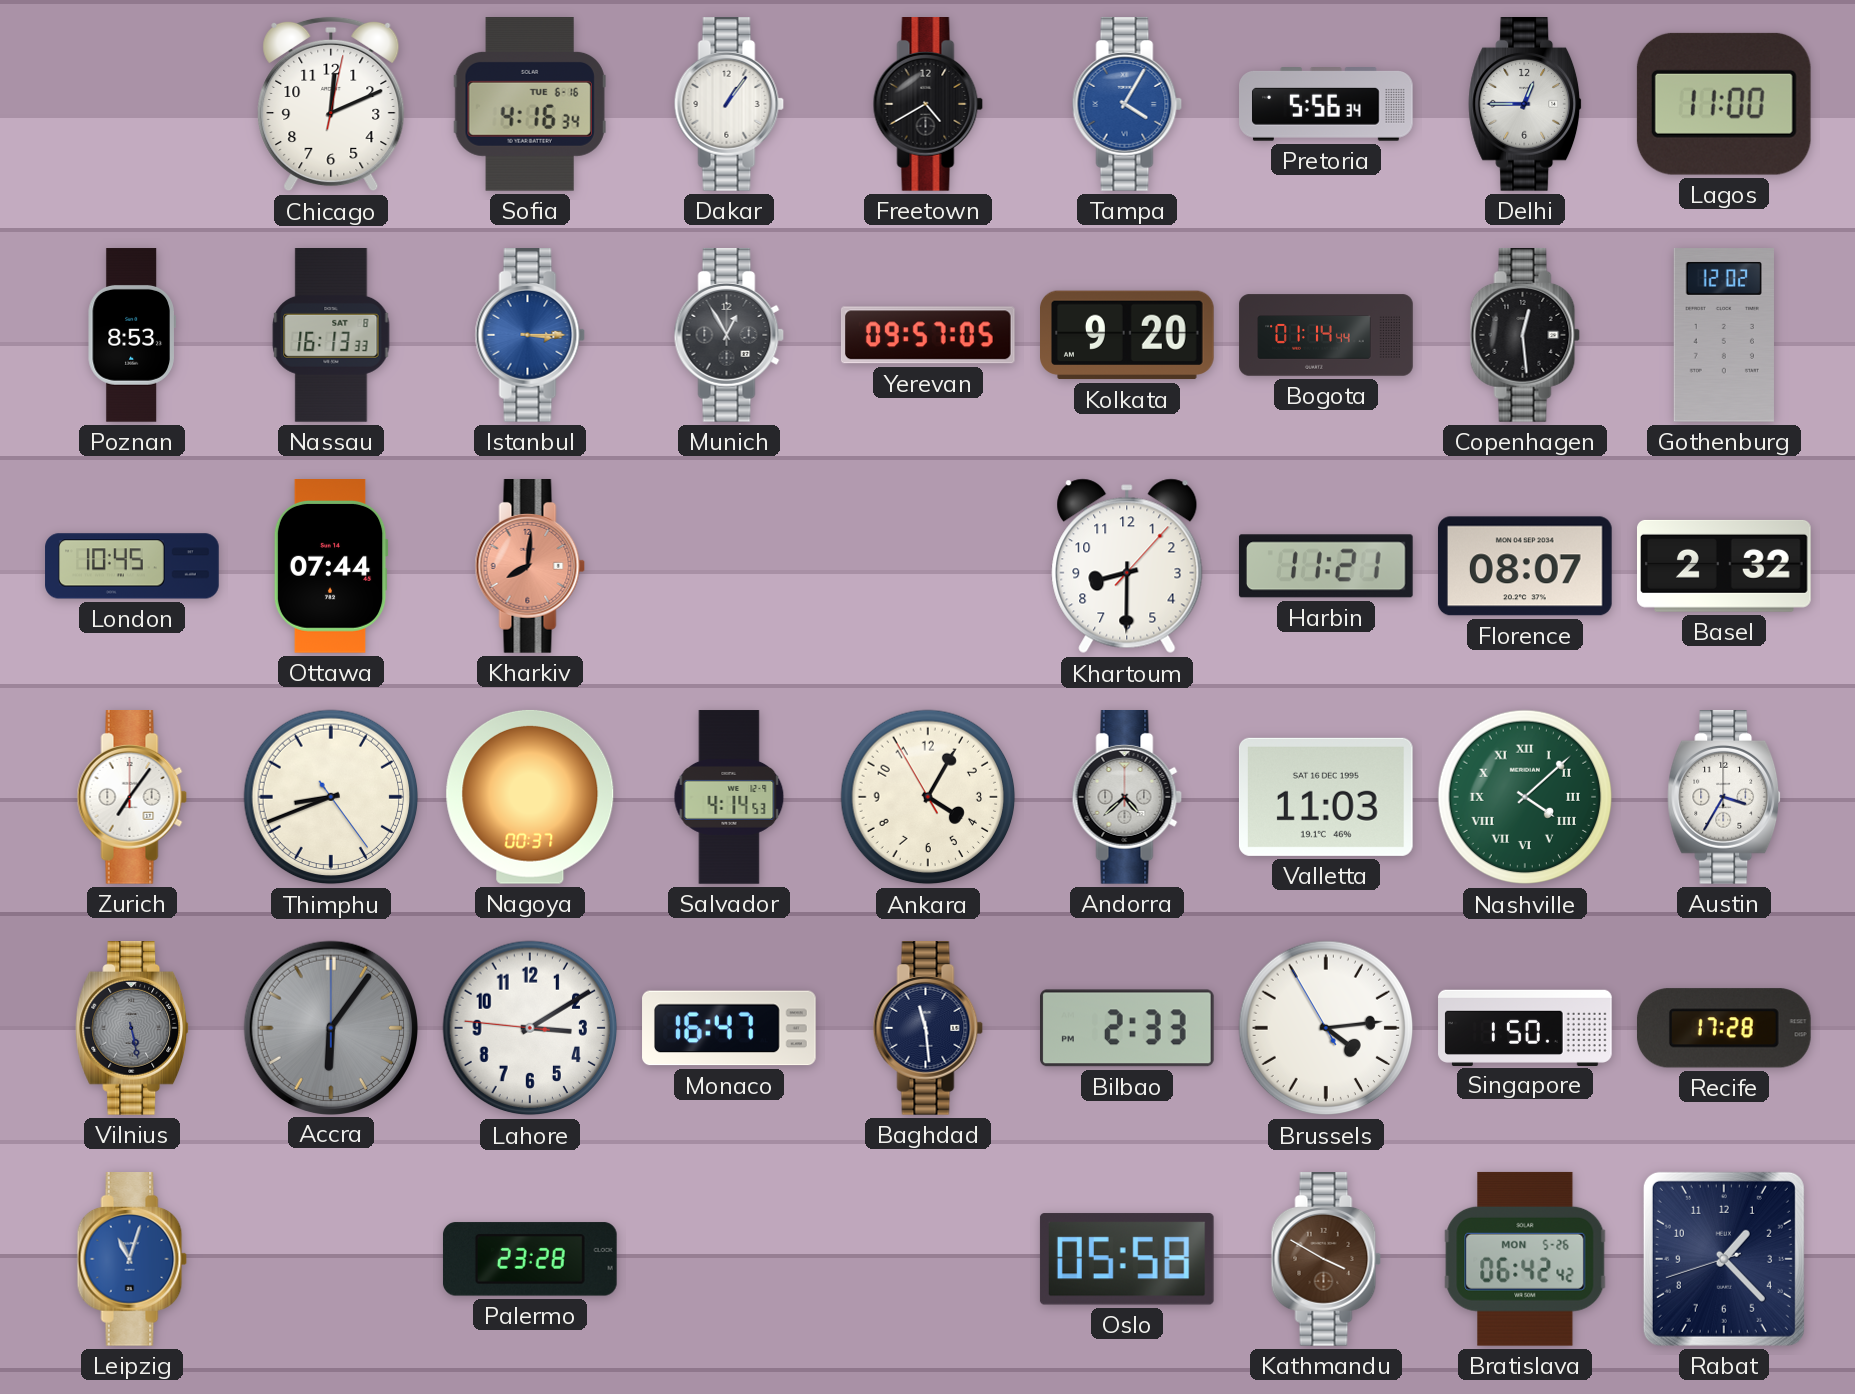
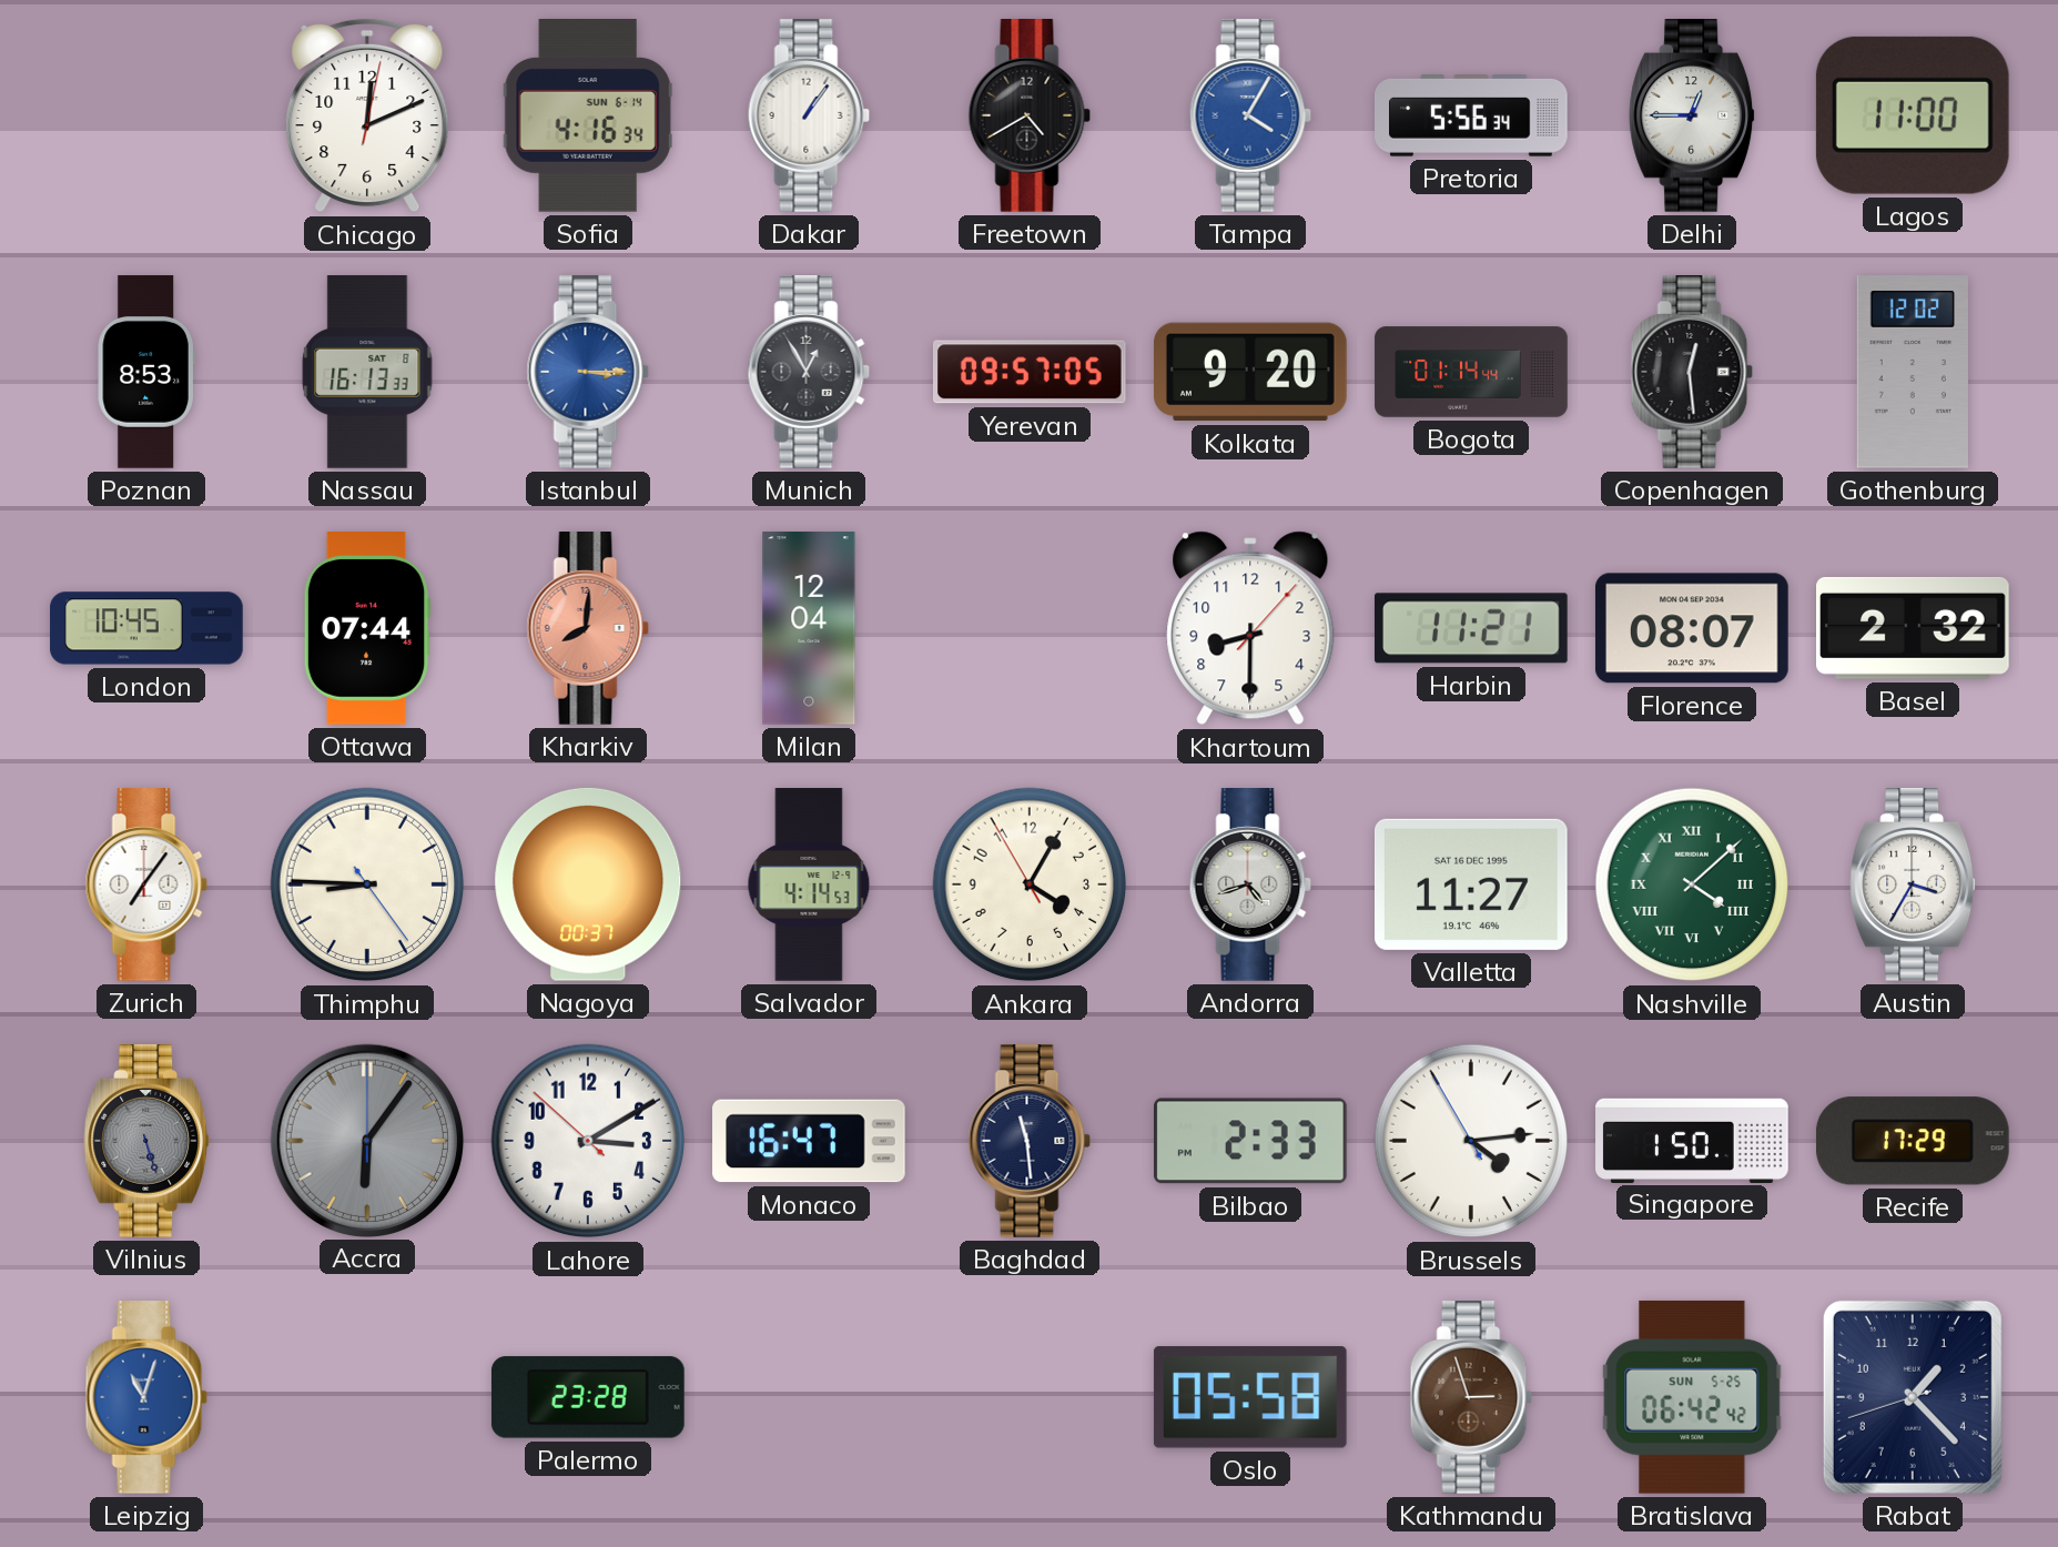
Sofia date: TUE 6-16 -> SUN 6-14
Milan: none -> 12:04
Thimphu: 8:41 -> 8:45
Andorra: 4:38 -> 4:42
Valletta: 11:03 -> 11:27
Vilnius: 5:28 -> 5:27
Lahore: 3:09:46 -> 3:09:52
Recife: 17:28 -> 17:29
Kathmandu: 3:50 -> 2:57
Bratislava date: MON 5-26 -> SUN 5-25
